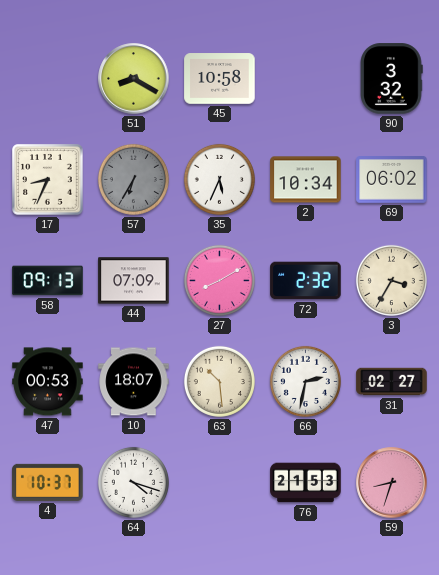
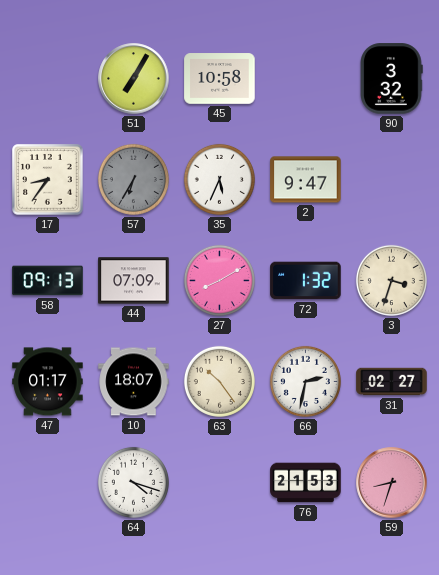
51: 8:20 -> 7:05
17: 8:34 -> 8:36
2: 10:34 -> 9:47
69: 06:02 -> none
72: 2:32 -> 1:32
3: 3:35 -> 3:33
47: 00:53 -> 01:17
63: 10:29 -> 10:24
4: 10:37 -> none
